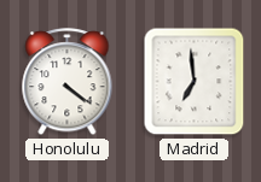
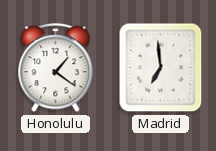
Honolulu: 4:21 -> 1:21
